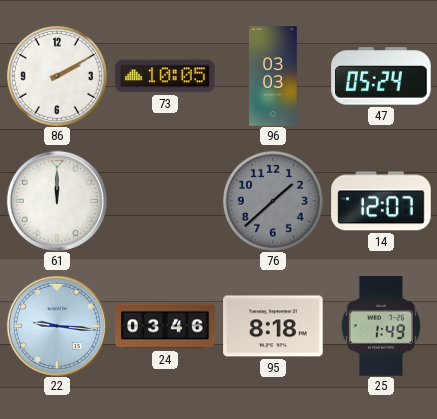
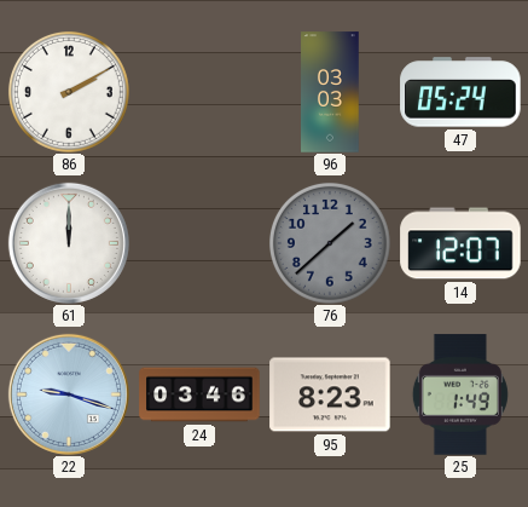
73: 10:05 -> none
22: 9:16 -> 9:18
95: 8:18 -> 8:23
